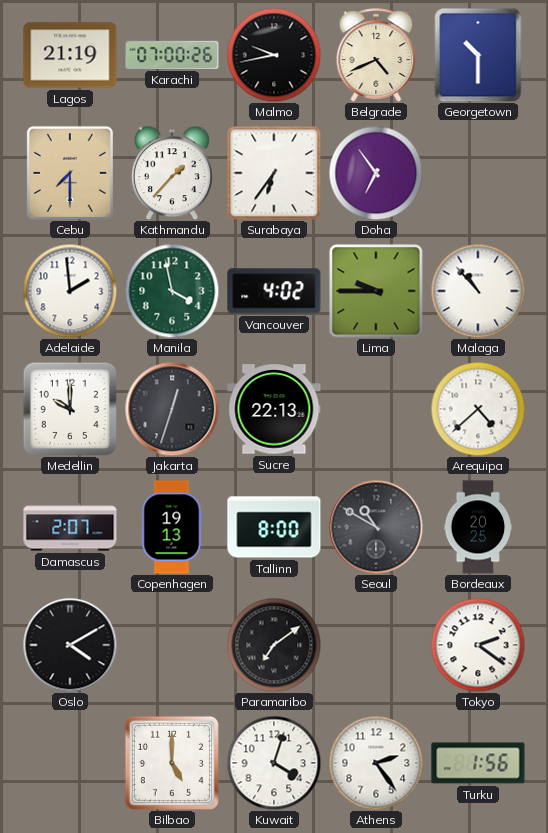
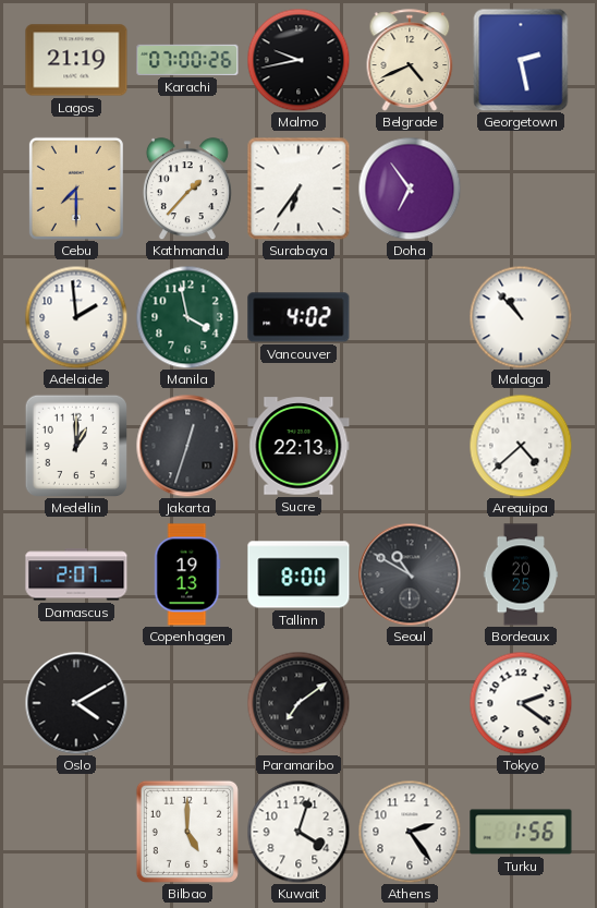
Georgetown: 10:30 -> 2:28
Lima: 9:45 -> none
Medellin: 10:00 -> 1:00
